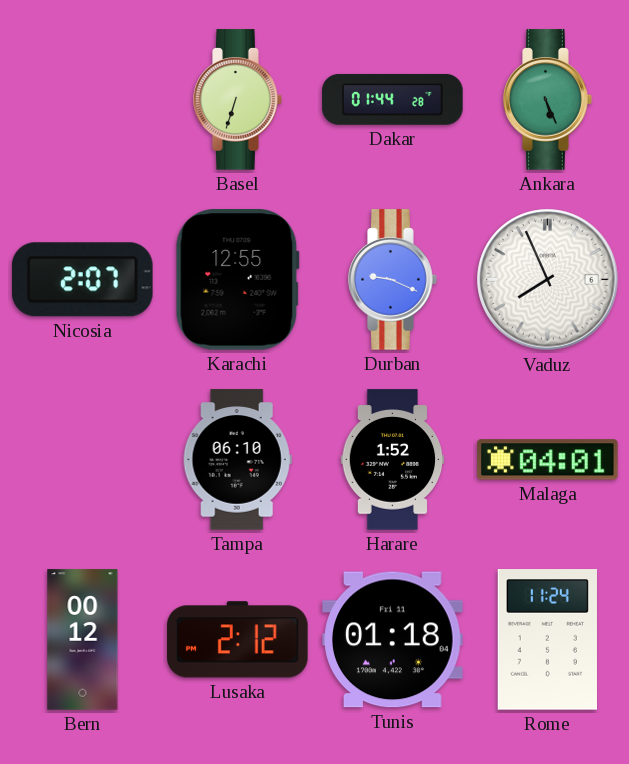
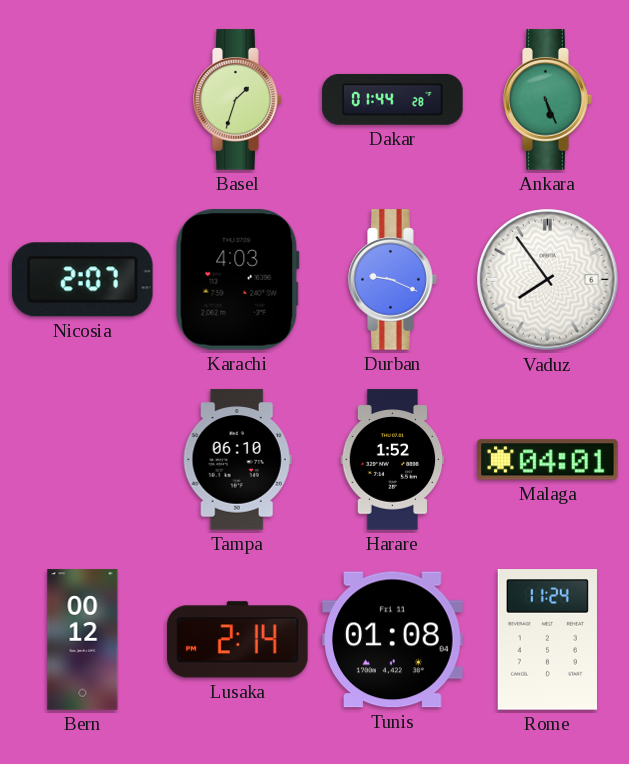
Basel: 6:33 -> 1:33
Karachi: 12:55 -> 4:03
Vaduz: 7:56 -> 7:54
Lusaka: 2:12 -> 2:14
Tunis: 01:18 -> 01:08
